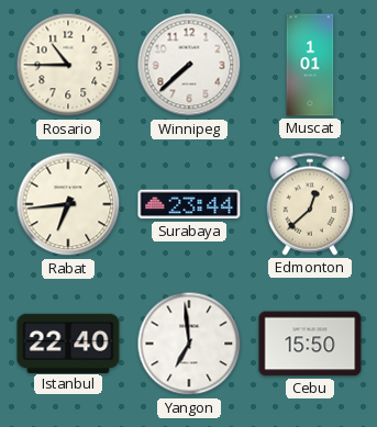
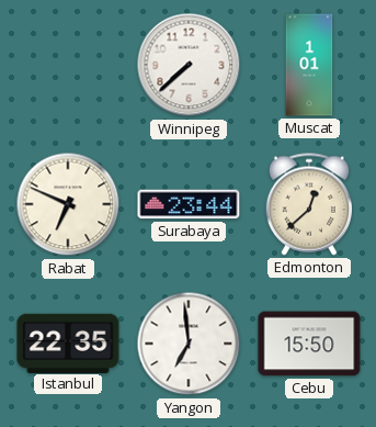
Rosario: 10:45 -> none
Rabat: 6:44 -> 6:49
Istanbul: 22:40 -> 22:35
